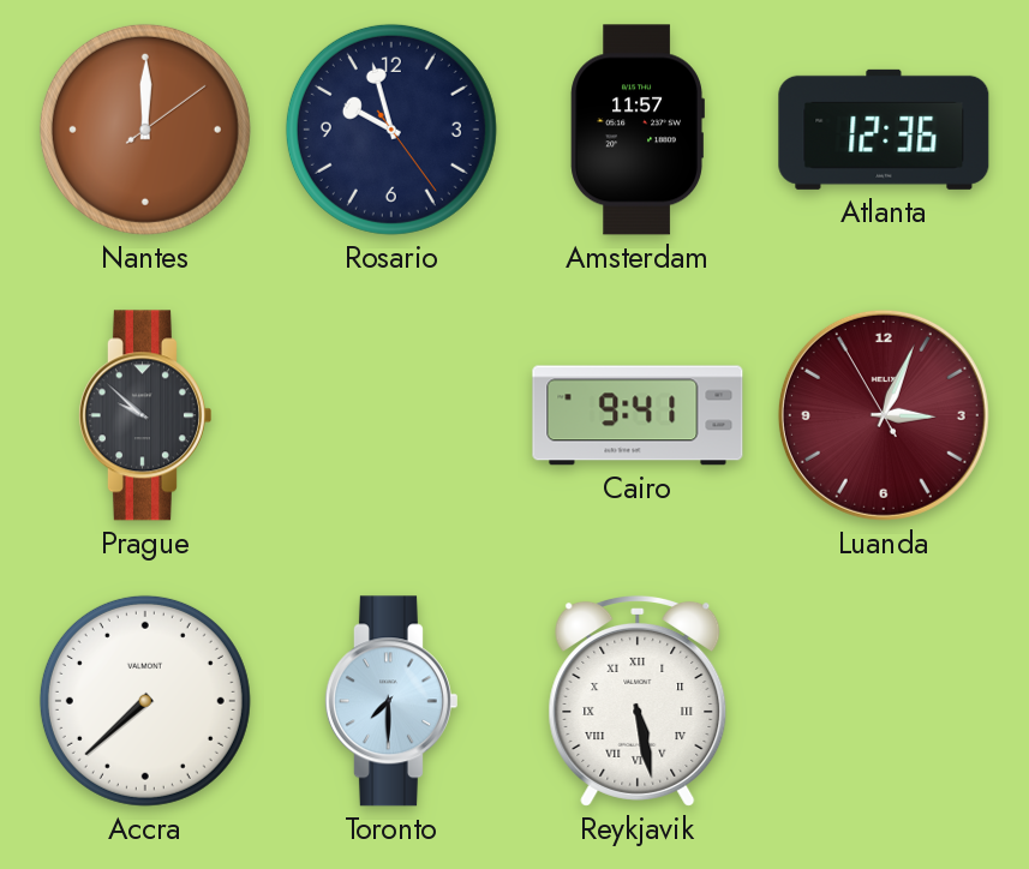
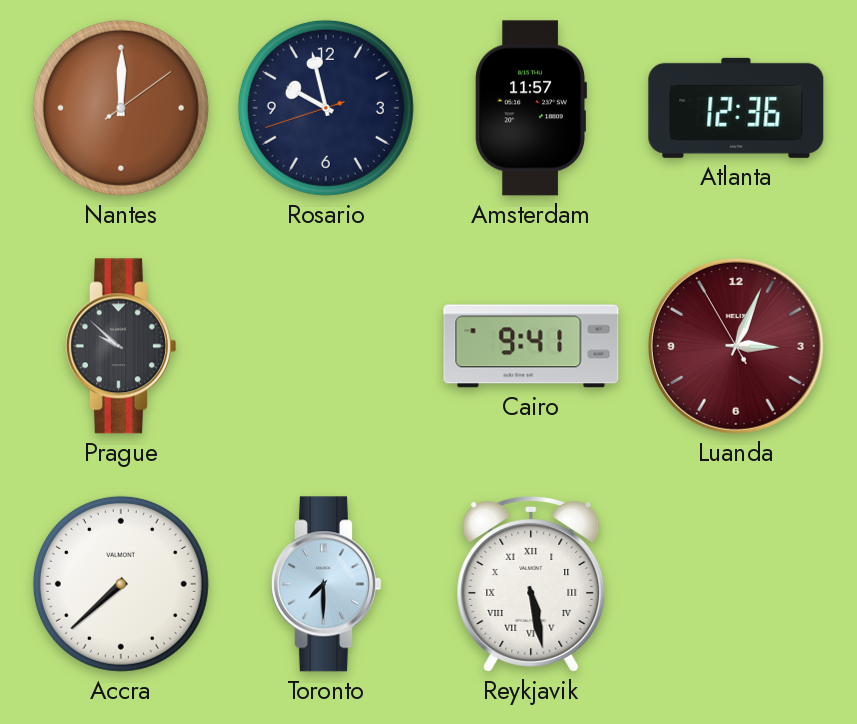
Rosario: 9:57:24 -> 9:57:42
